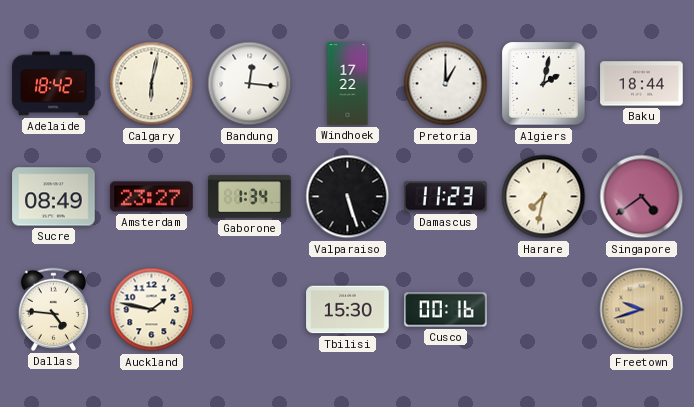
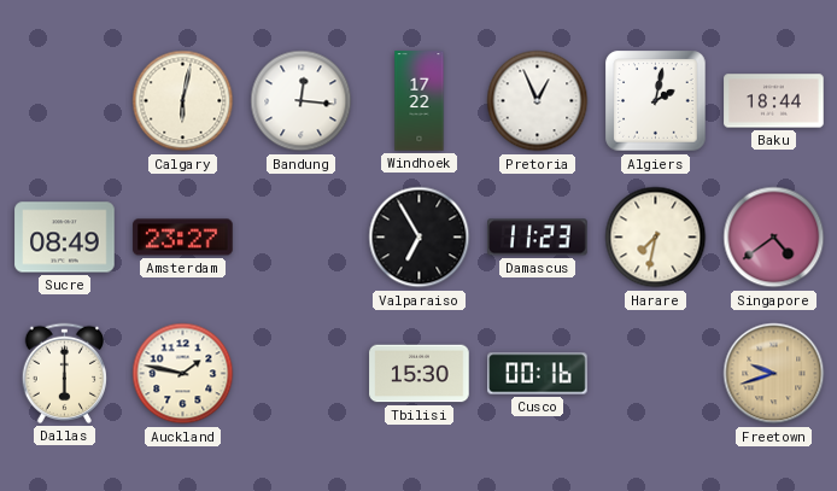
Adelaide: 18:42 -> none
Pretoria: 1:00 -> 12:56
Gaborone: 1:34 -> none
Valparaiso: 5:27 -> 6:55
Dallas: 4:46 -> 6:00
